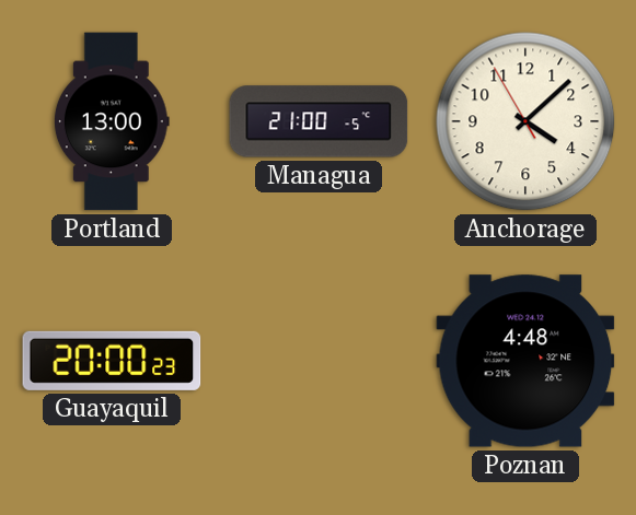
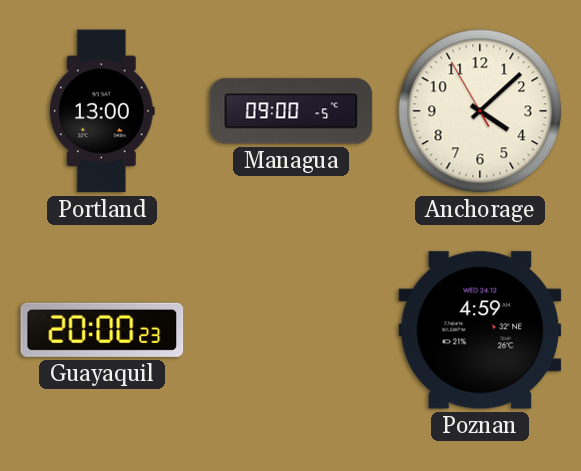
Managua: 21:00 -> 09:00
Poznan: 4:48 -> 4:59
